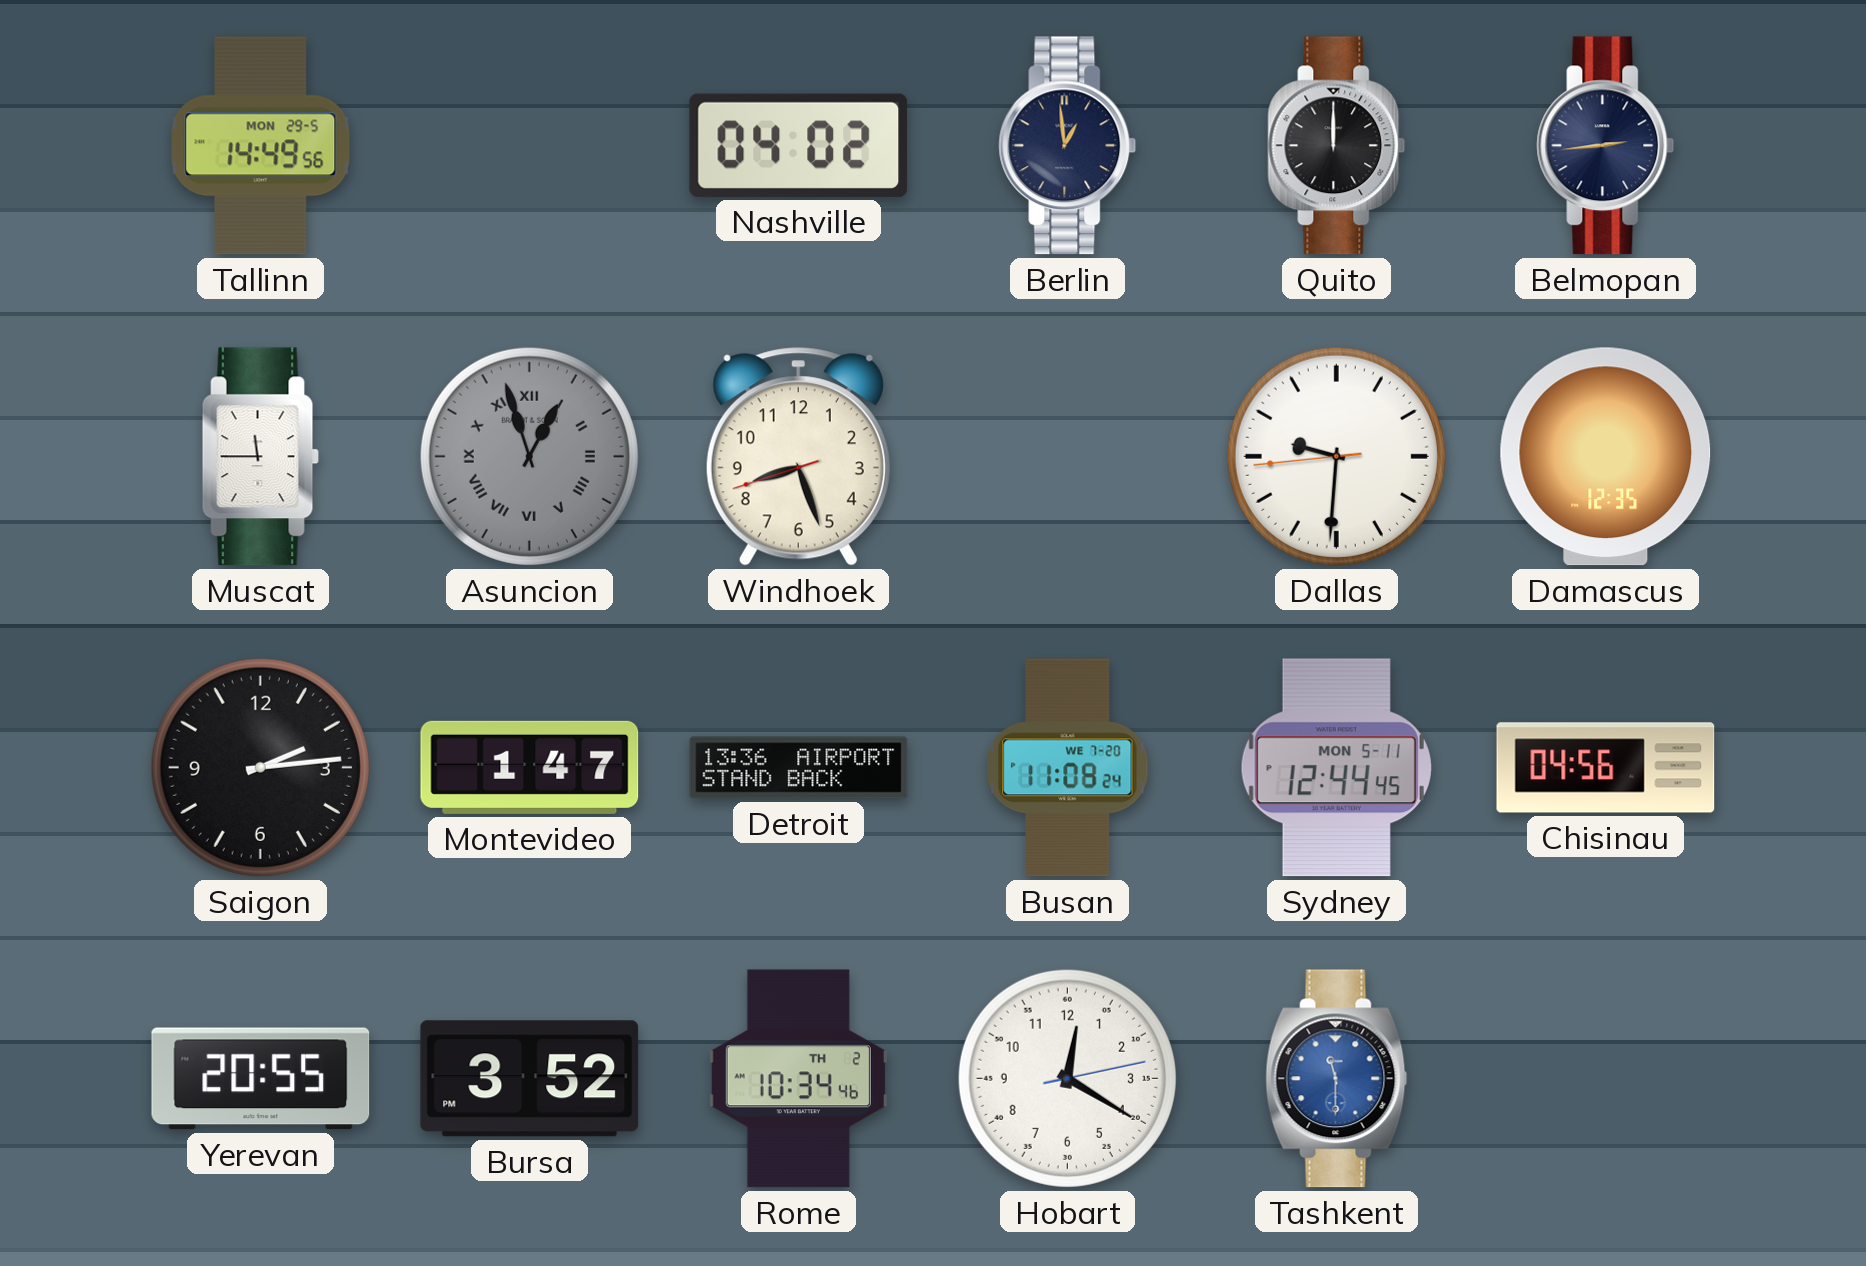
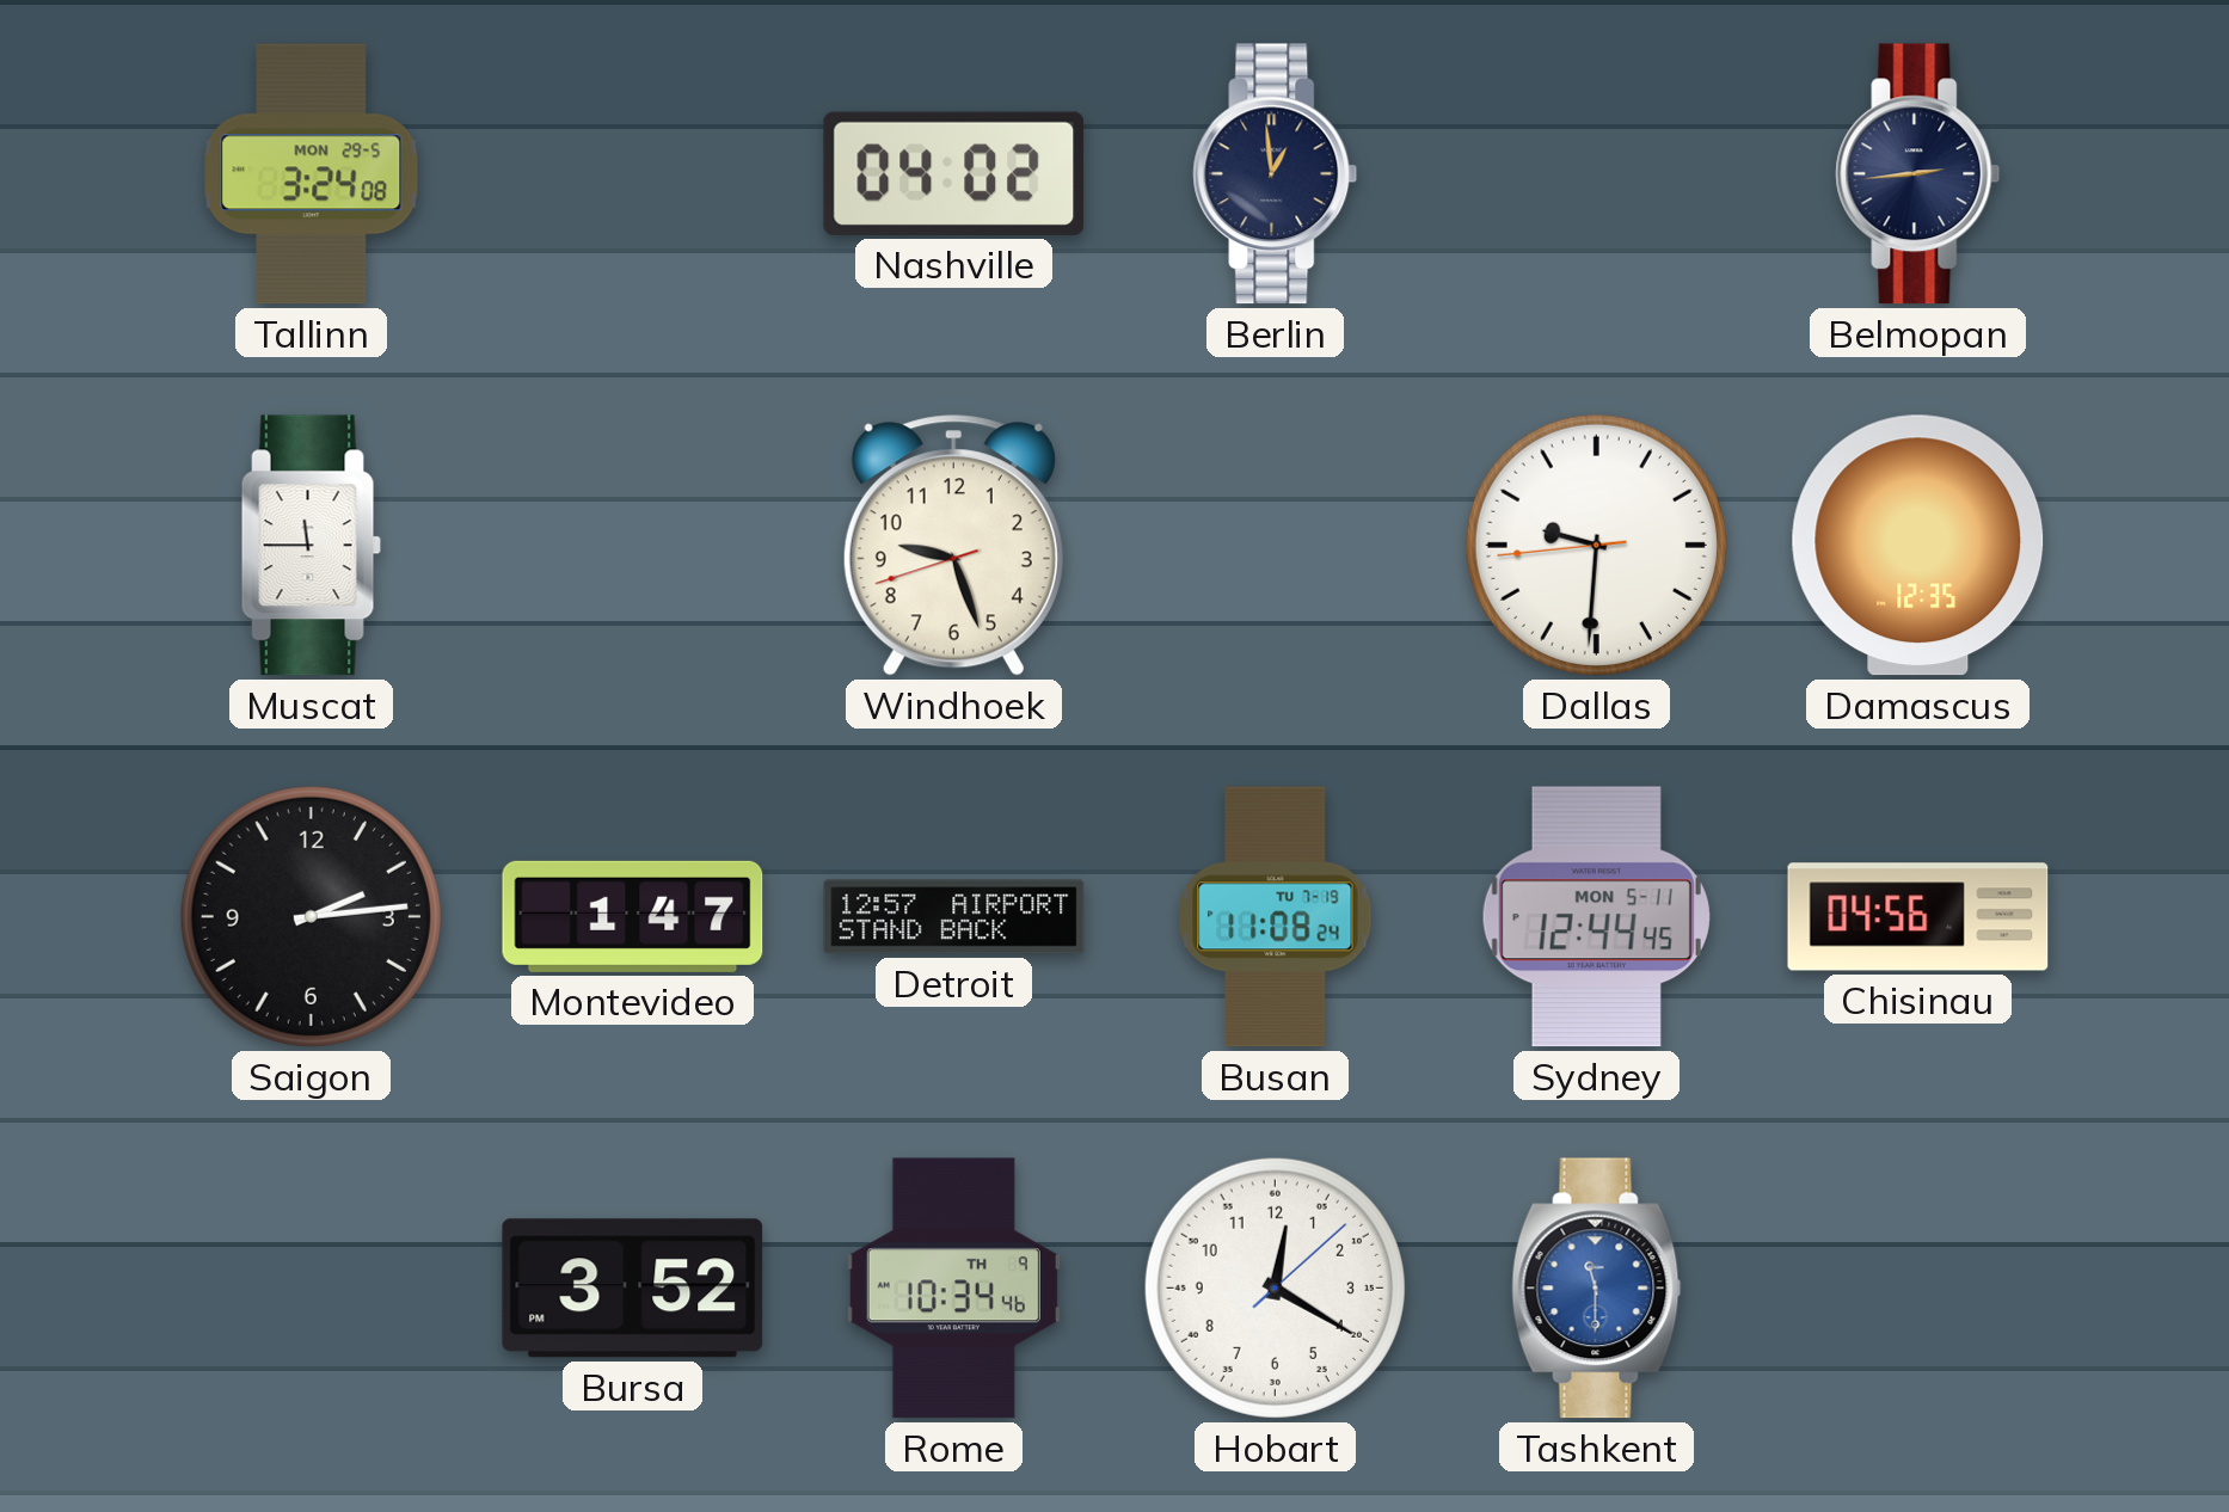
Tallinn: 14:49 -> 3:24
Quito: 12:00 -> none
Asuncion: 12:57 -> none
Windhoek: 8:26 -> 9:26
Detroit: 13:36 -> 12:57
Busan date: WE 7-20 -> TU 7-19
Yerevan: 20:55 -> none
Rome date: TH 2 -> TH 9
Hobart: 12:20:13 -> 12:20:08
